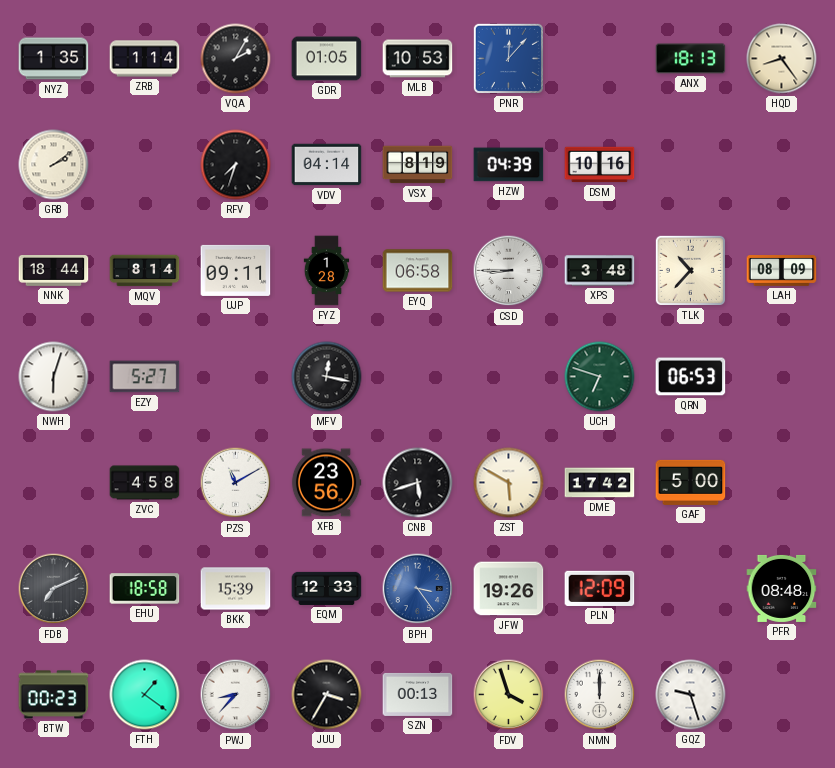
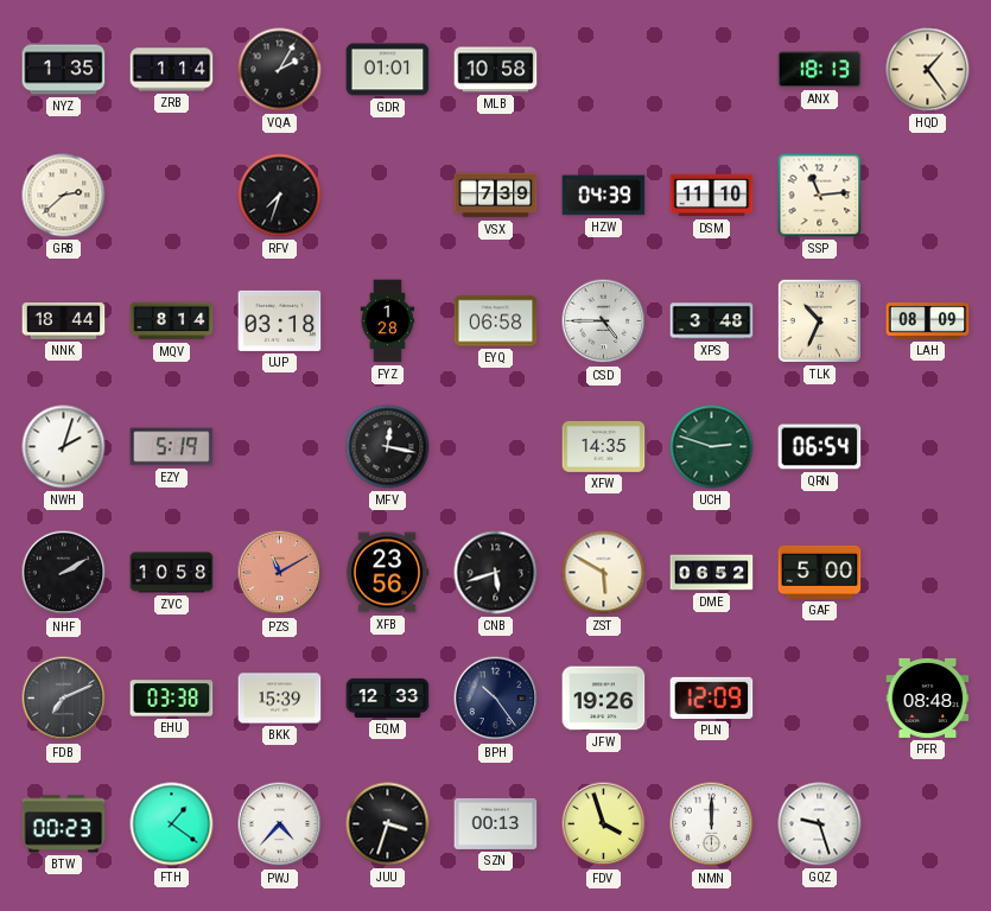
GDR: 01:05 -> 01:01
MLB: 10:53 -> 10:58
PNR: 12:07 -> none
HQD: 8:24 -> 1:24
GRB: 2:09 -> 2:38
VDV: 04:14 -> none
VSX: 8:19 -> 7:39
DSM: 10:16 -> 11:10
SSP: none -> 11:14
UJP: 09:11 -> 03:18
CSD: 8:45 -> 4:45
TLK: 10:37 -> 10:34
NWH: 6:03 -> 2:03
EZY: 5:27 -> 5:19
XFW: none -> 14:35
UCH: 6:48 -> 2:48
QRN: 06:53 -> 06:54
NHF: none -> 2:10
ZVC: 4:58 -> 10:58
PZS dial: white -> salmon
DME: 17:42 -> 06:52
EHU: 18:58 -> 03:38
BPH: 3:24 -> 10:24
BPH dial: blue -> navy
PWJ: 8:37 -> 4:37
JUU: 3:35 -> 3:33
